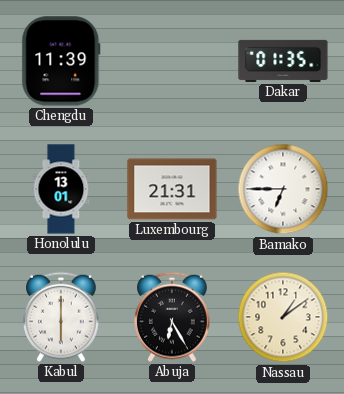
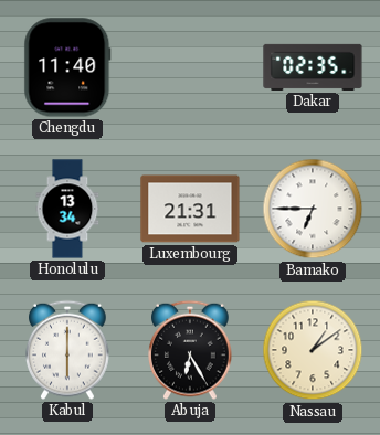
Chengdu: 11:39 -> 11:40
Dakar: 01:35 -> 02:35
Honolulu: 13:01 -> 13:34
